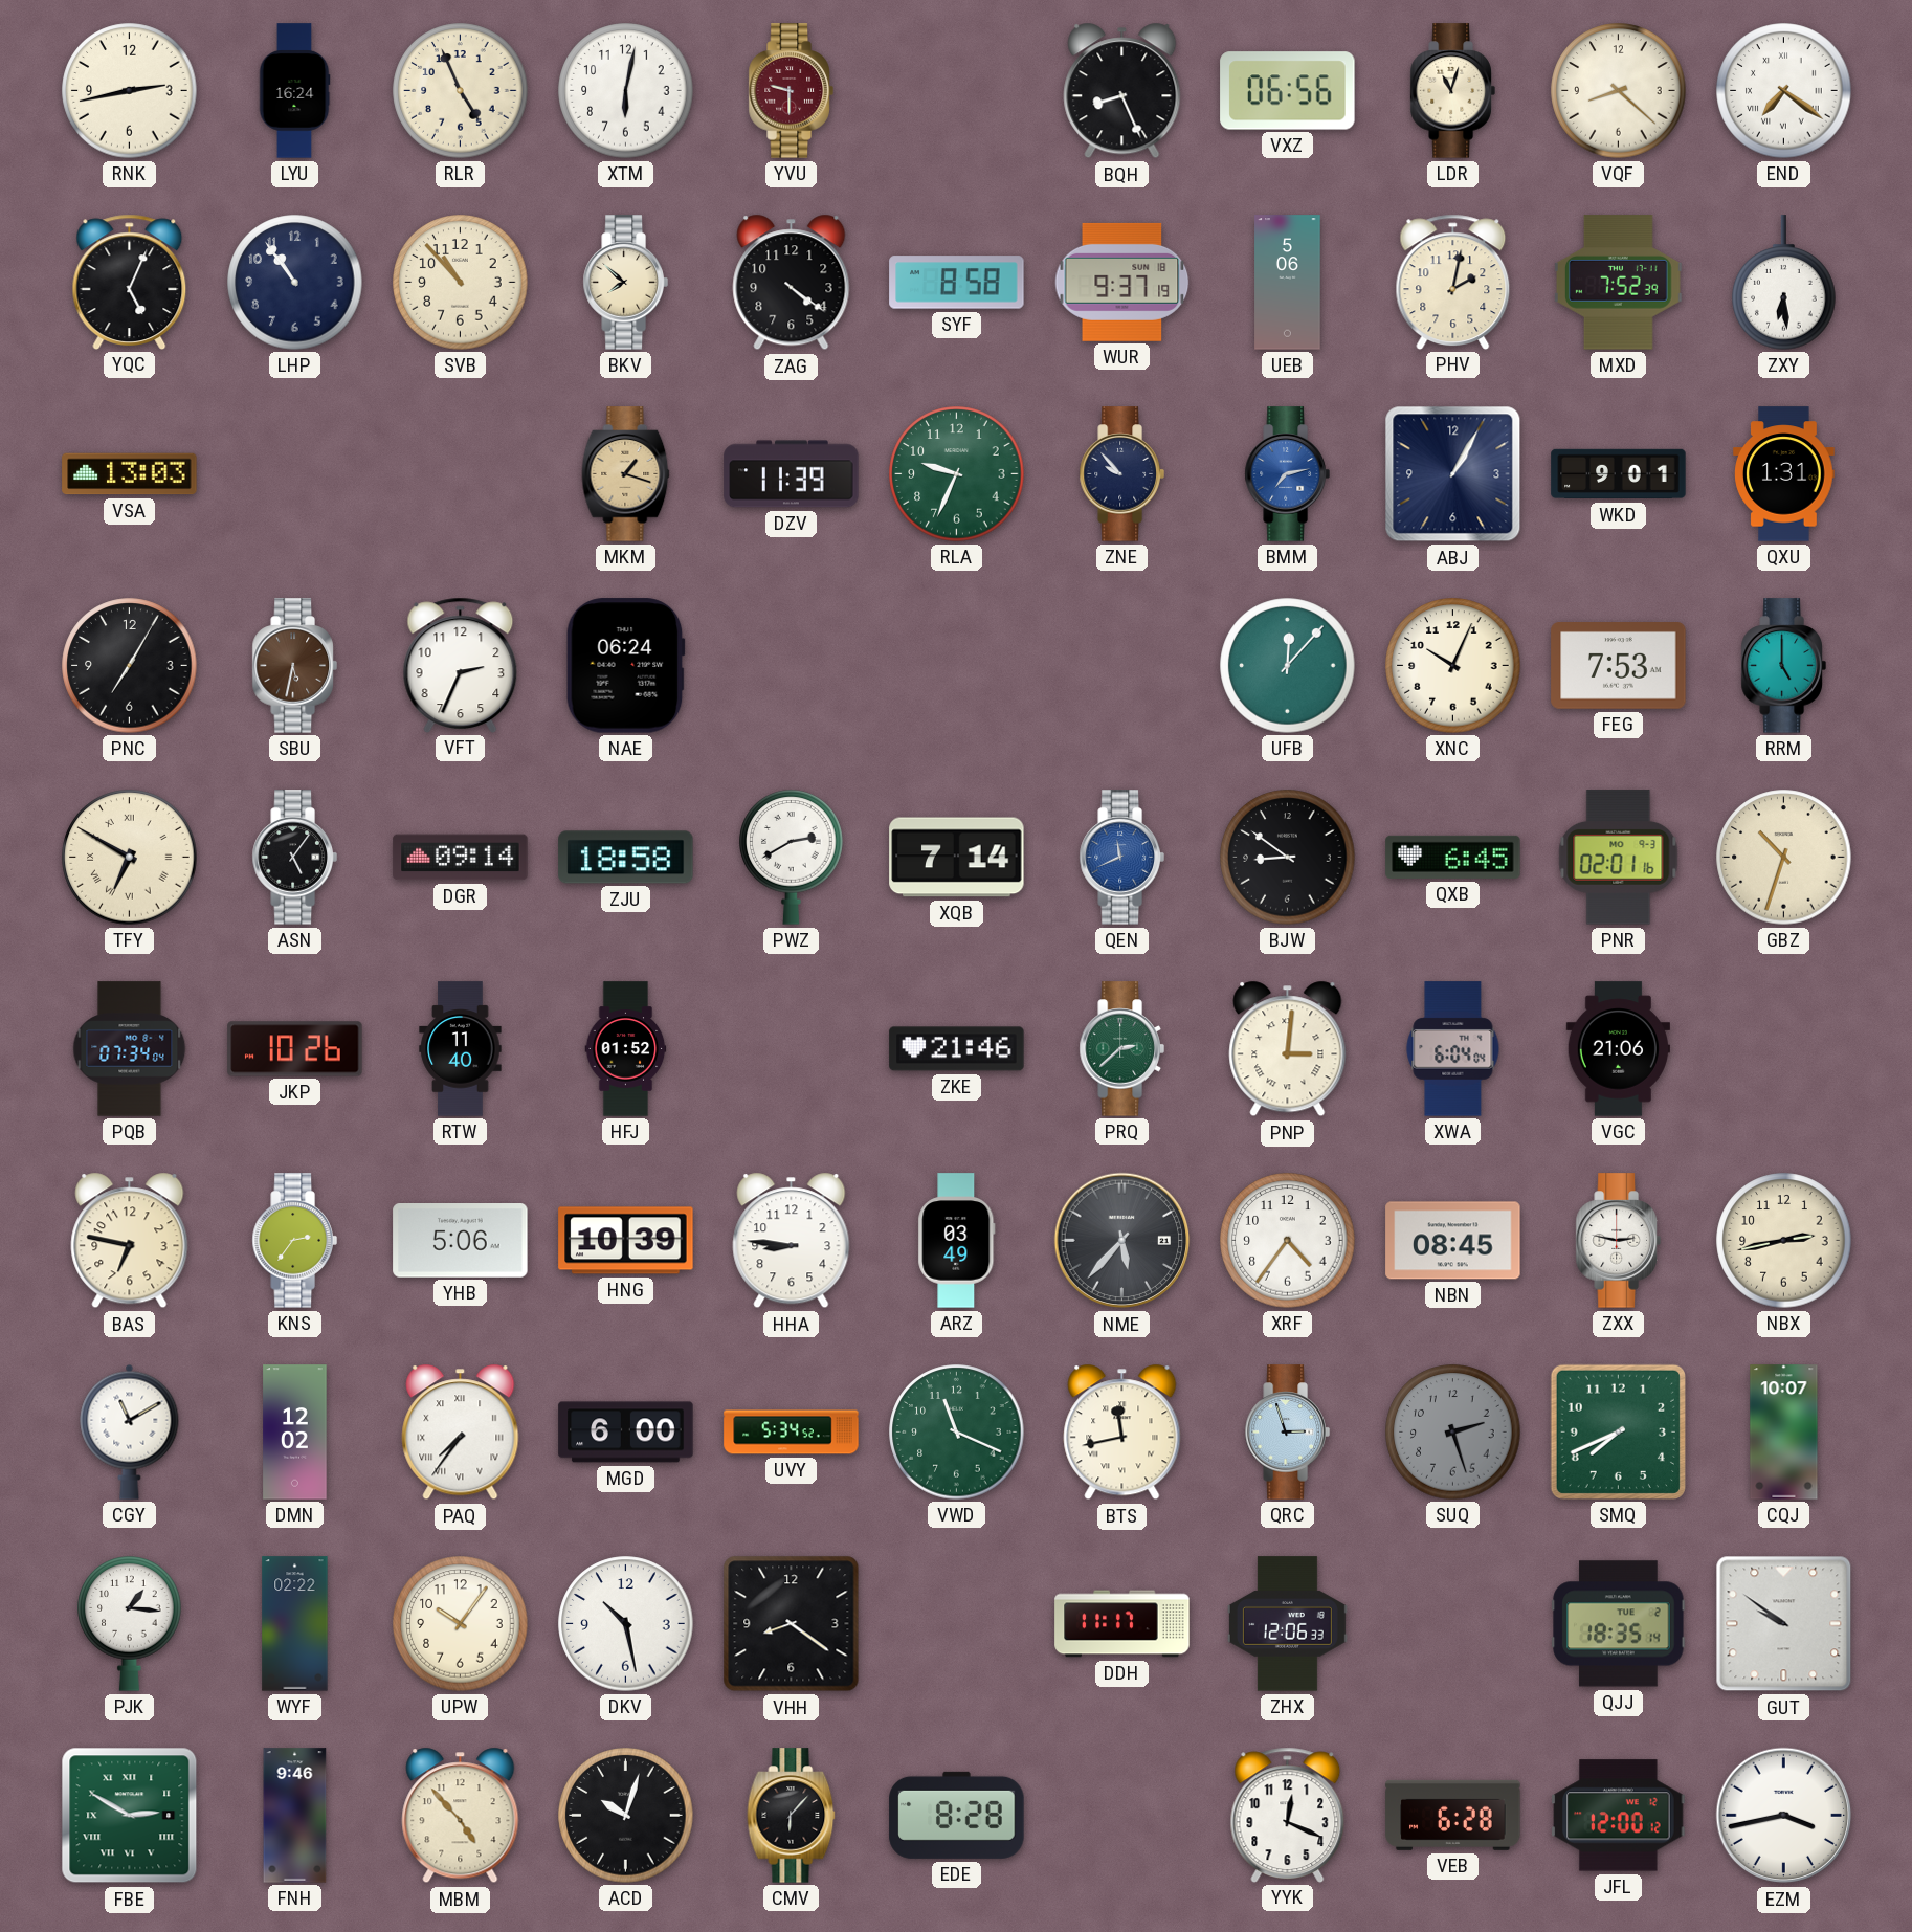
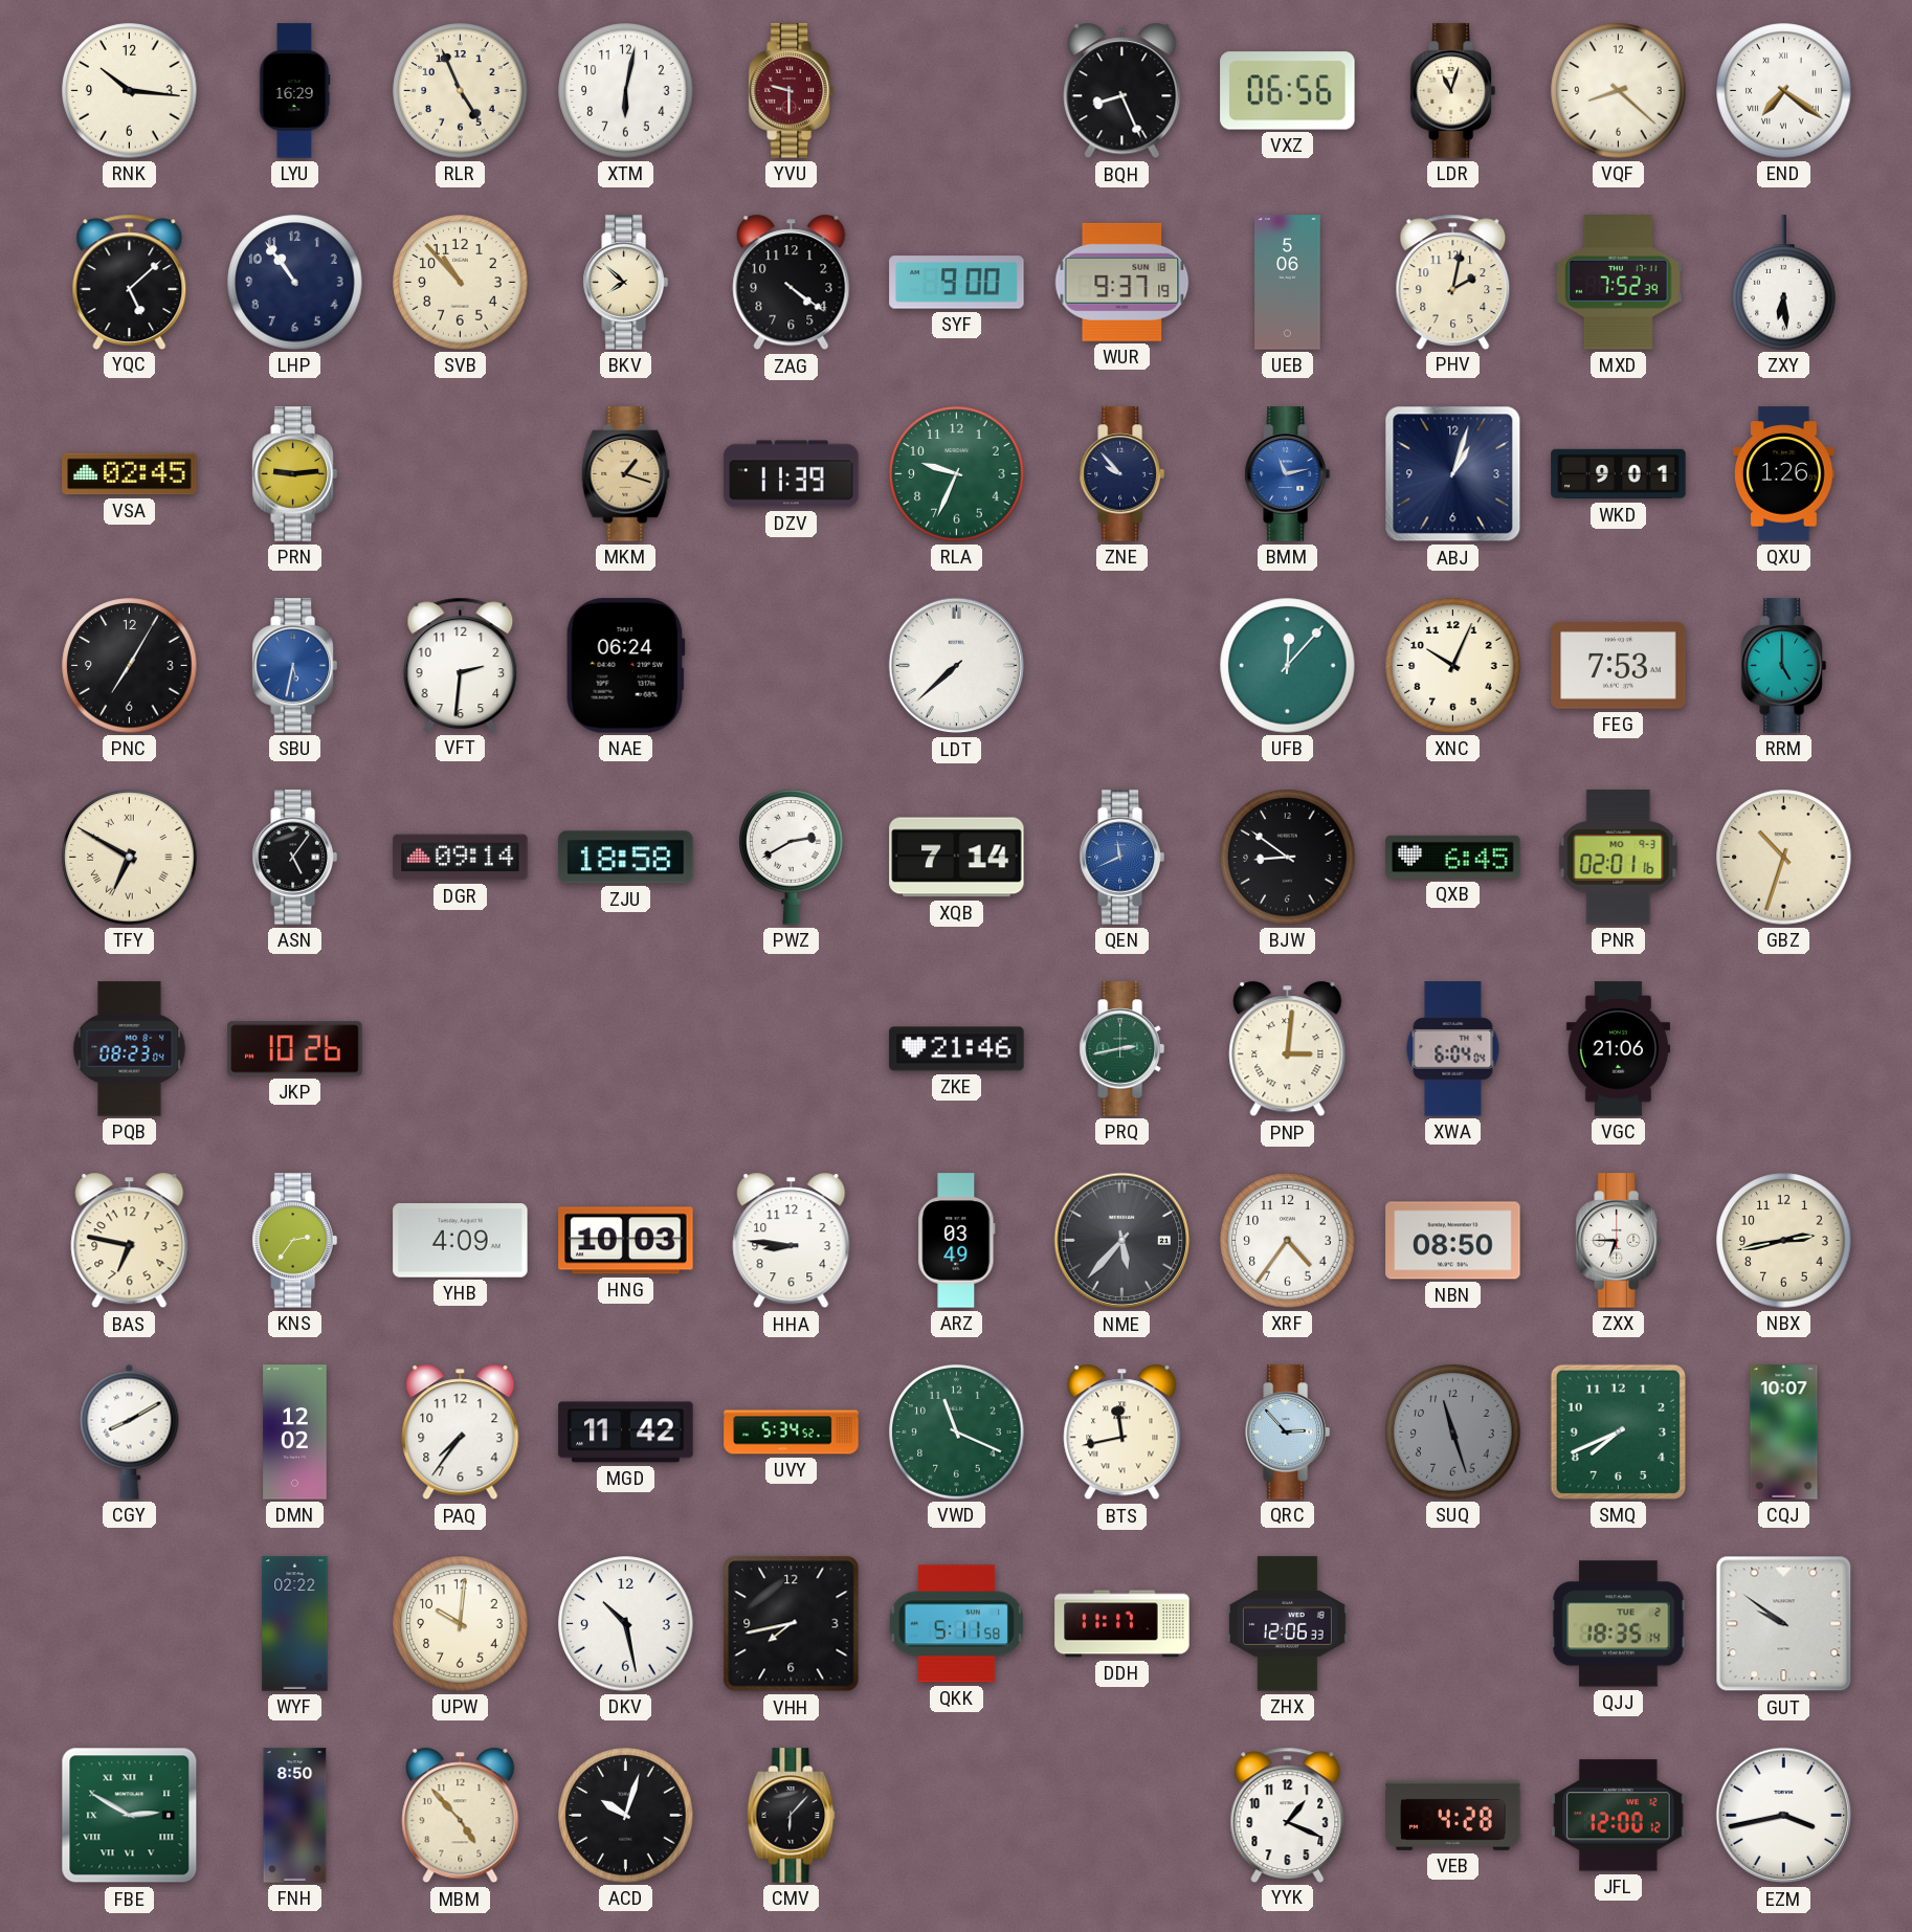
RNK: 2:43 -> 10:16
LYU: 16:24 -> 16:29
YQC: 5:04 -> 5:08
SYF: 8:58 -> 9:00
VSA: 13:03 -> 02:45
PRN: none -> 9:14
BMM: 7:13 -> 11:13
ABJ: 1:05 -> 1:03
QXU: 1:31 -> 1:26
SBU dial: brown -> blue
VFT: 2:34 -> 2:31
LDT: none -> 7:38
PQB: 07:34 -> 08:23
RTW: 11:40 -> none
HFJ: 01:52 -> none
PRQ: 2:38 -> 2:43
YHB: 5:06 -> 4:09
HNG: 10:39 -> 10:03
NBN: 08:45 -> 08:50
ZXX: 2:47 -> 6:45
CGY: 11:10 -> 8:10
PAQ numerals: Roman -> Arabic
MGD: 6:00 -> 11:42
QRC: 2:57 -> 2:53
SUQ: 2:27 -> 11:27
PJK: 1:16 -> none
UPW: 10:06 -> 10:01
VHH: 8:21 -> 7:43
QKK: none -> 5:11
FNH: 9:46 -> 8:50
EDE: 8:28 -> none
YYK: 12:19 -> 1:19
VEB: 6:28 -> 4:28
